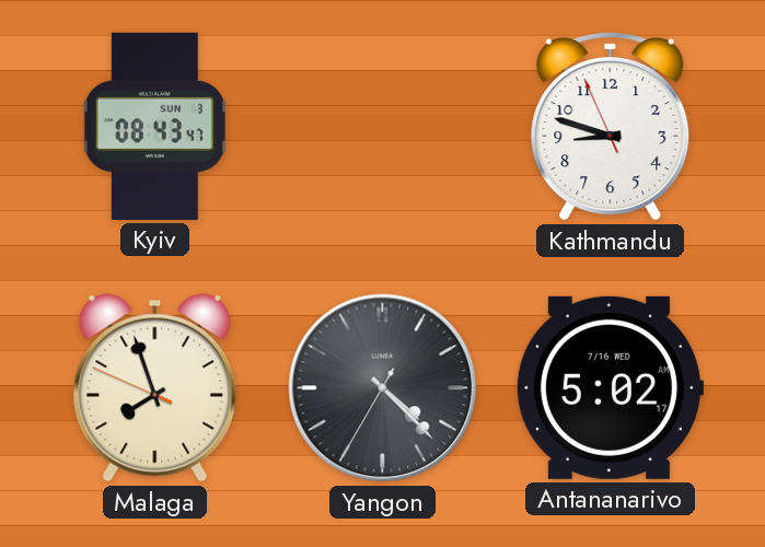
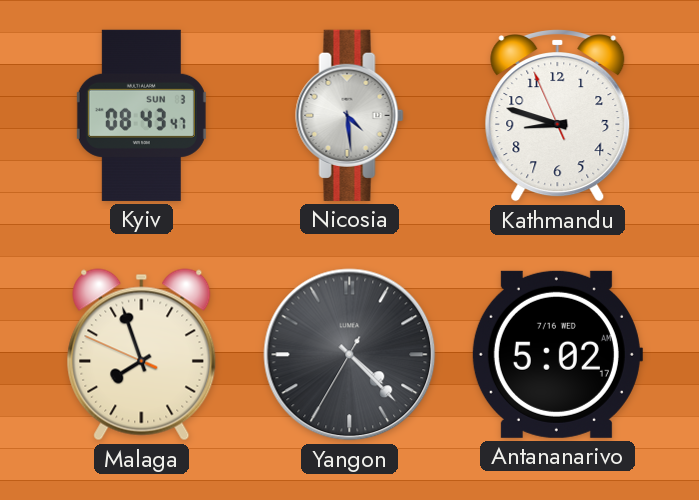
Nicosia: none -> 4:29
